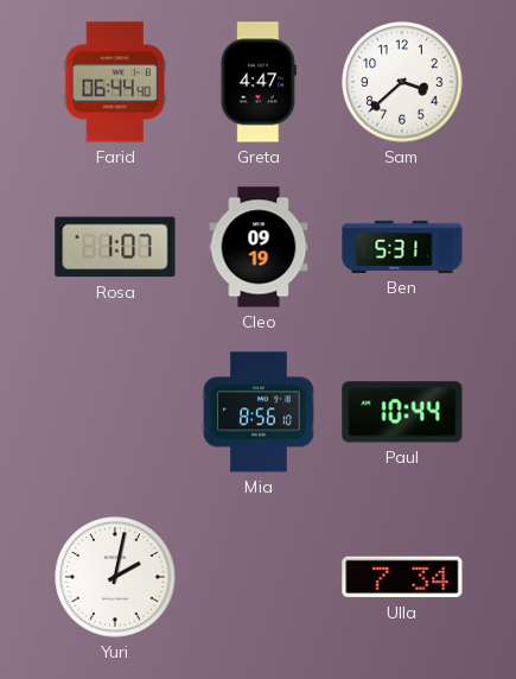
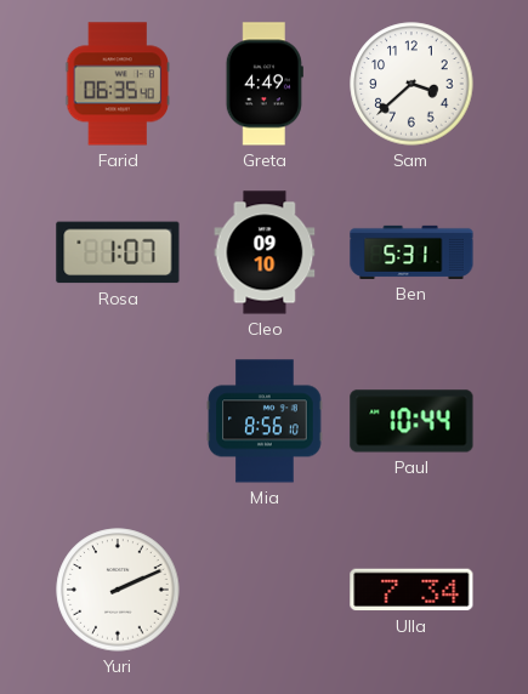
Farid: 06:44 -> 06:35
Greta: 4:47 -> 4:49
Cleo: 09:19 -> 09:10
Yuri: 2:02 -> 2:11
